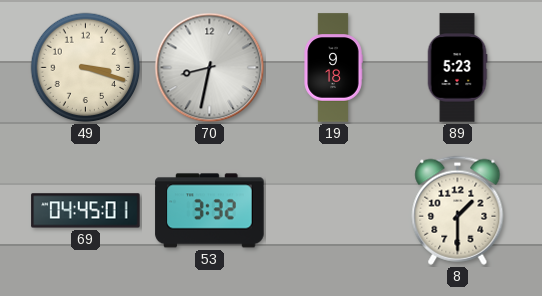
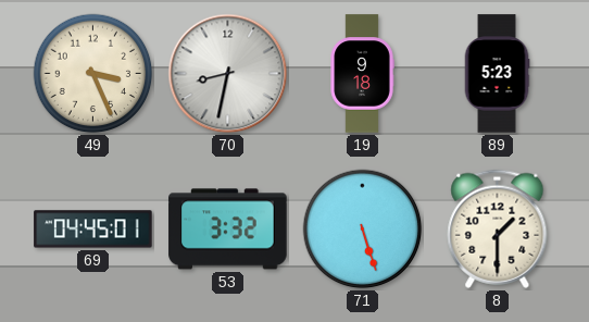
49: 3:18 -> 3:26
71: none -> 5:27
